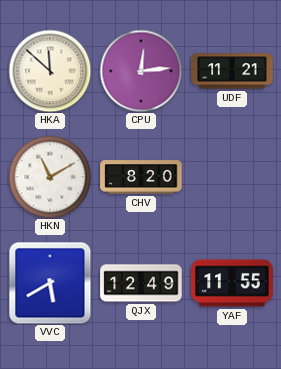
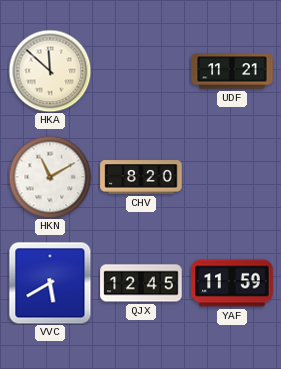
CPU: 12:14 -> none
QJX: 12:49 -> 12:45
YAF: 11:55 -> 11:59
